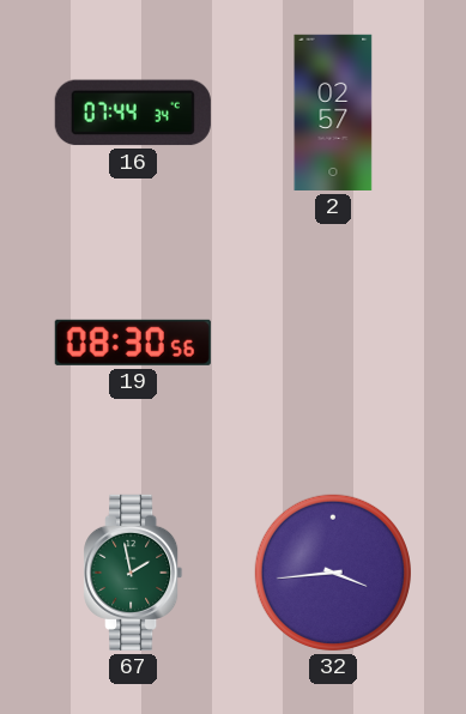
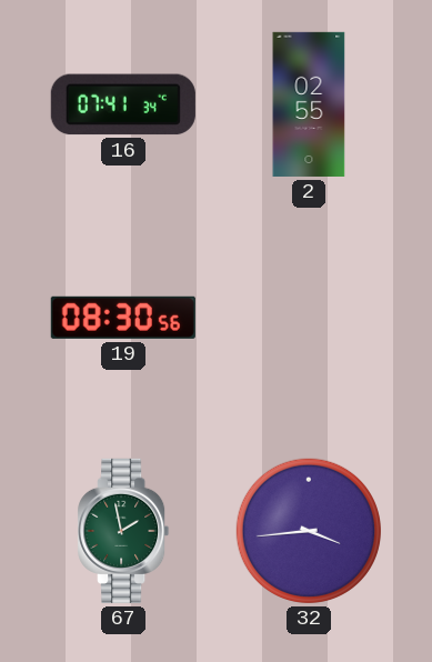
16: 07:44 -> 07:41
2: 02:57 -> 02:55
